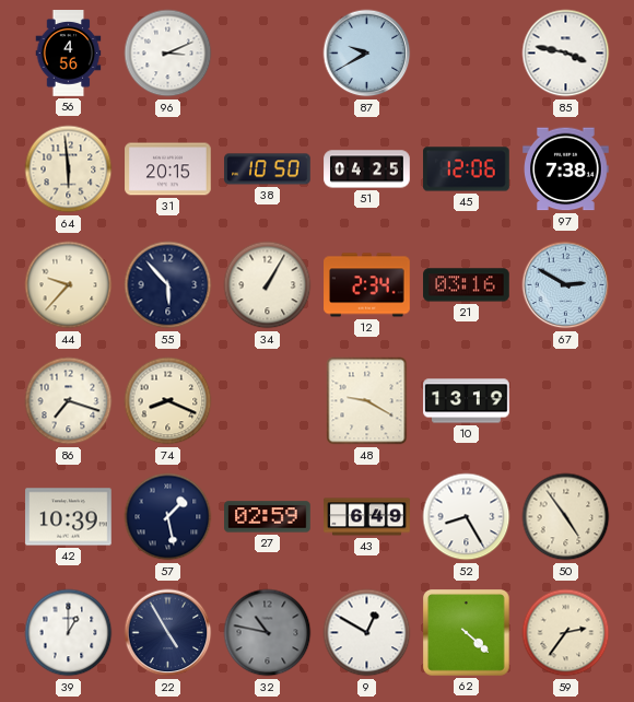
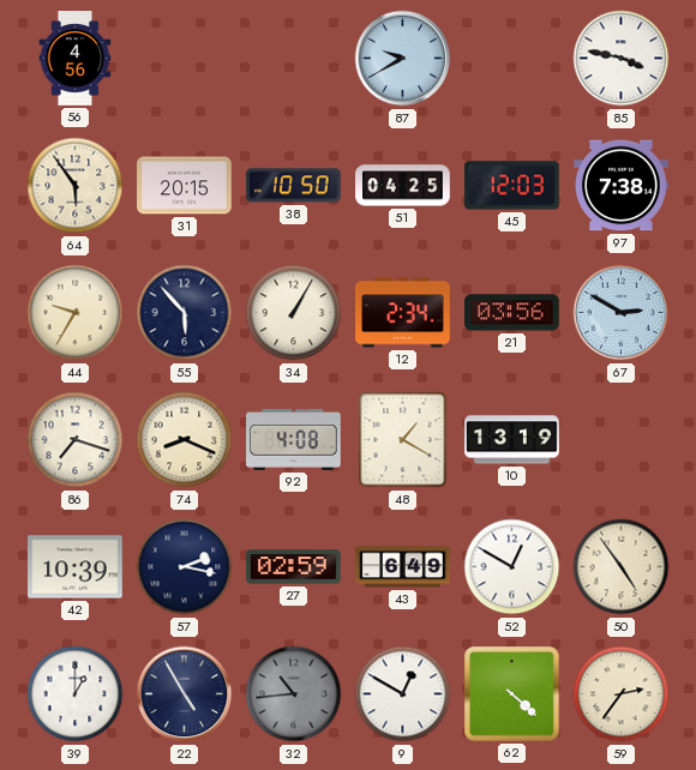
96: 3:11 -> none
64: 5:59 -> 5:54
45: 12:06 -> 12:03
44: 9:37 -> 9:35
21: 03:16 -> 03:56
92: none -> 4:08
48: 9:20 -> 1:20
57: 1:28 -> 2:17
52: 8:25 -> 12:50
32: 10:47 -> 10:44
